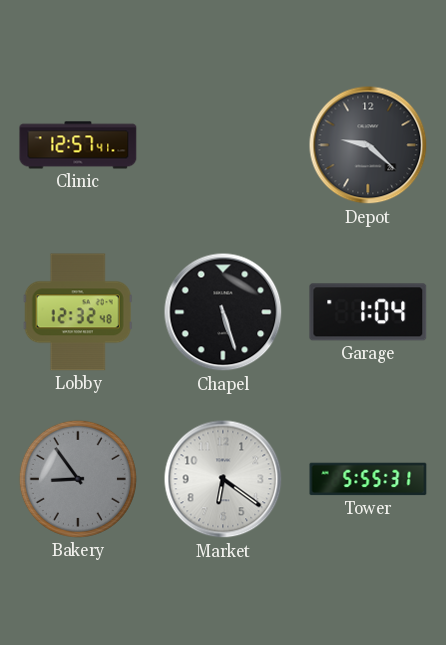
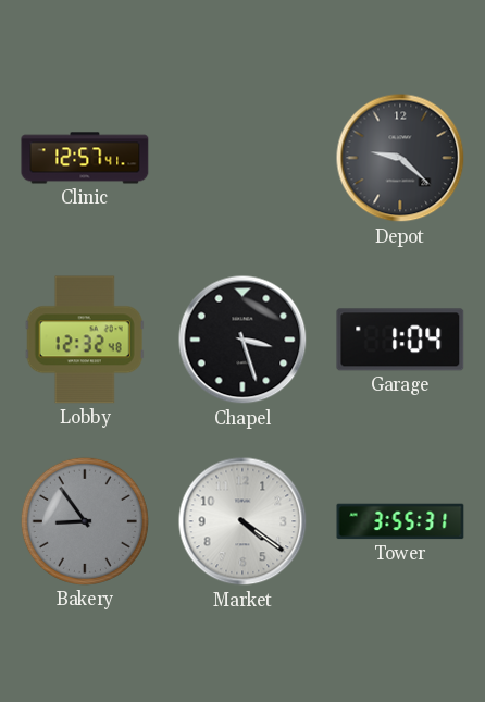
Chapel: 5:27 -> 3:27
Market: 6:21 -> 4:21
Tower: 5:55 -> 3:55
